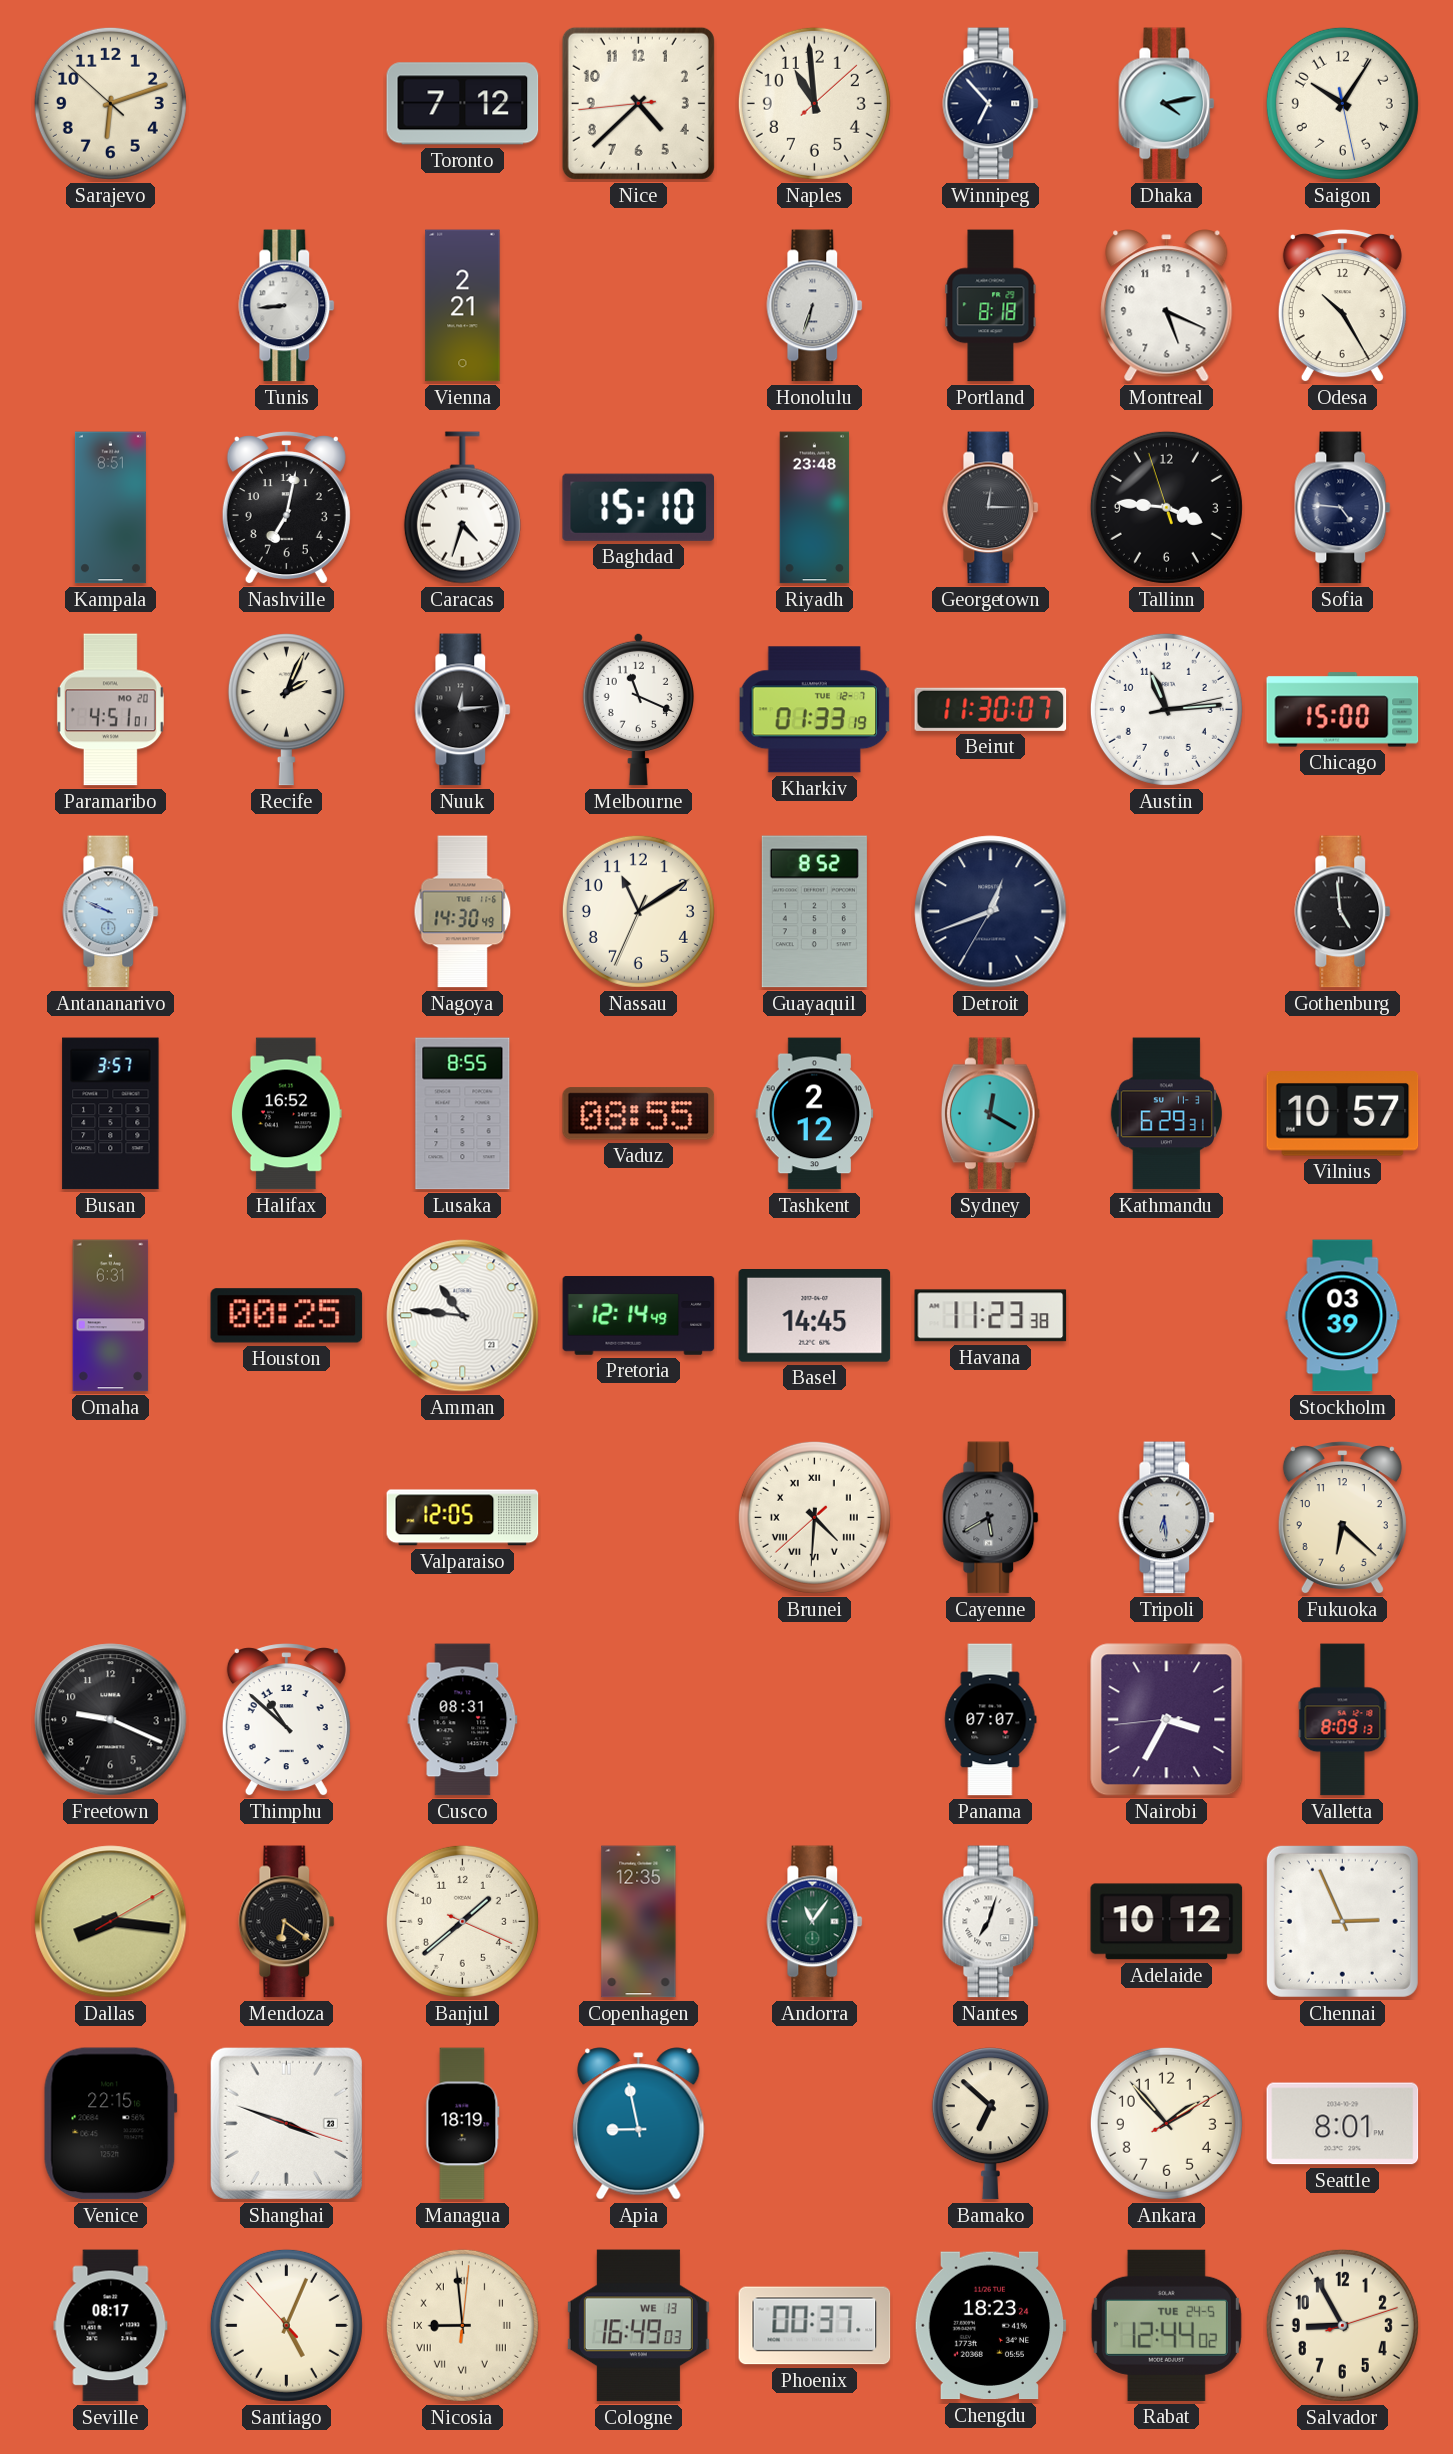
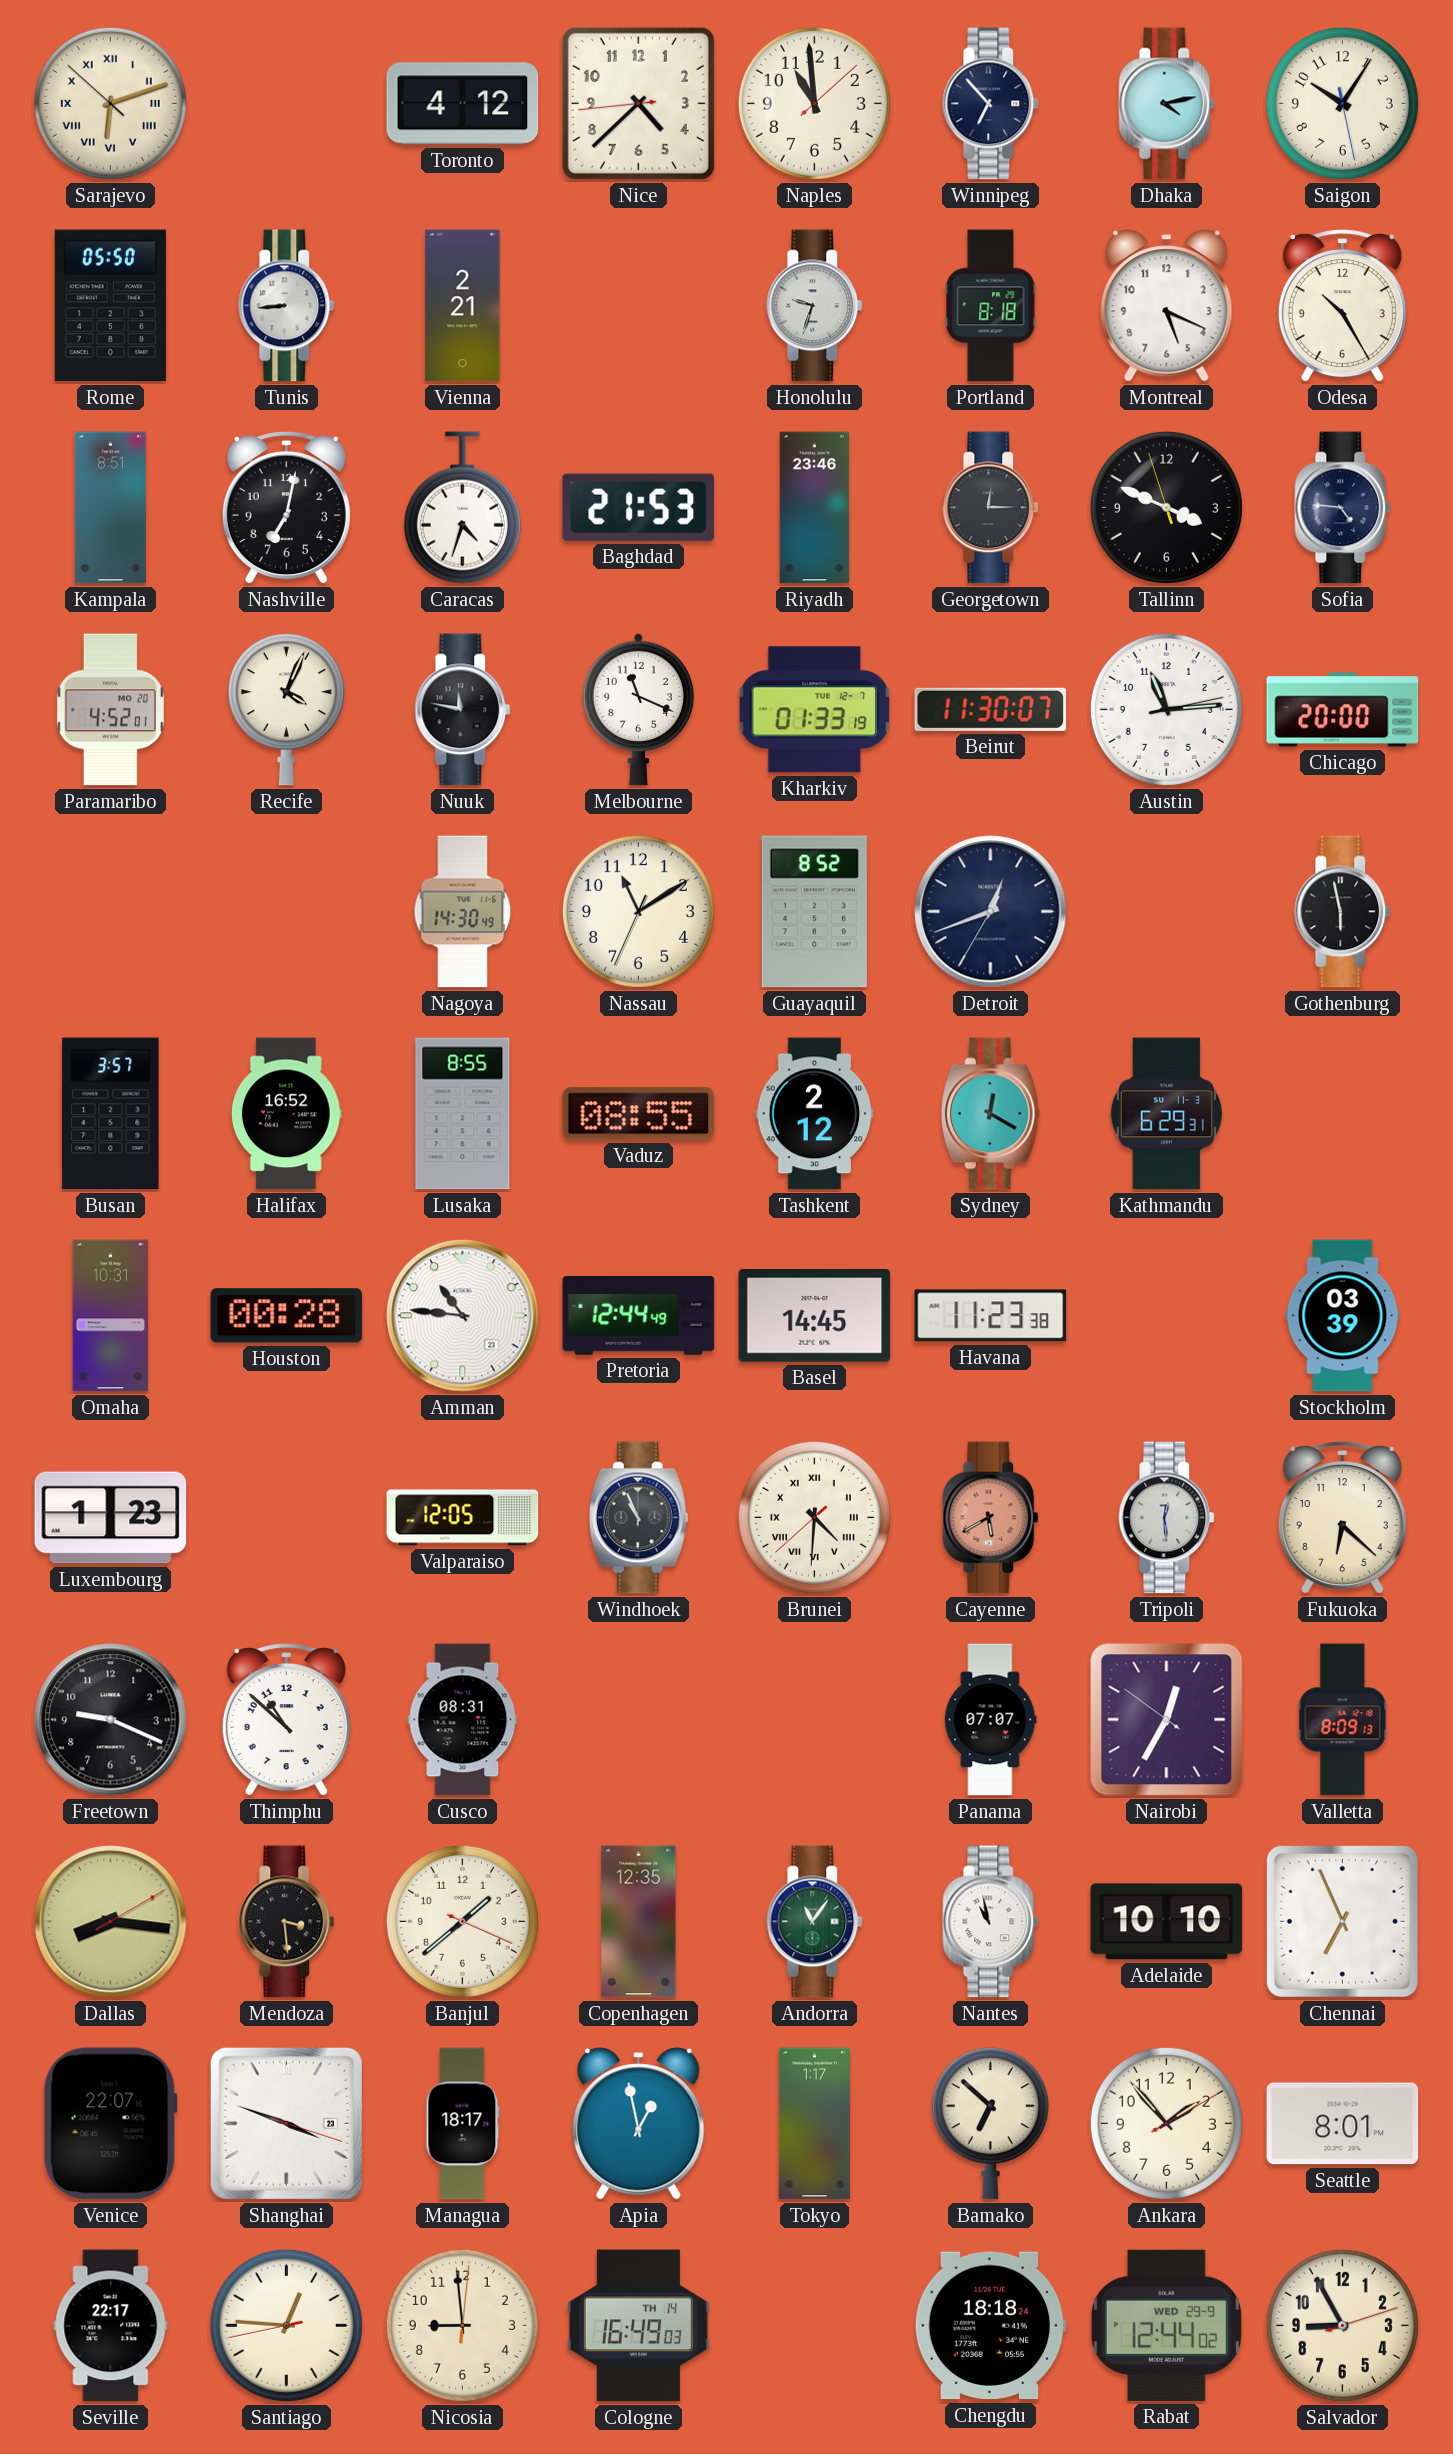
Sarajevo numerals: Arabic -> Roman
Toronto: 7:12 -> 4:12
Rome: none -> 05:50
Honolulu: 6:33 -> 9:33
Baghdad: 15:10 -> 21:53
Riyadh: 23:48 -> 23:46
Tallinn: 3:45 -> 3:48
Paramaribo: 4:51 -> 4:52
Recife: 2:04 -> 4:04
Nuuk: 12:14 -> 11:47
Chicago: 15:00 -> 20:00
Antananarivo: 9:49 -> none
Gothenburg: 4:59 -> 5:58
Vilnius: 10:57 -> none
Omaha: 6:31 -> 10:31
Houston: 00:25 -> 00:28
Pretoria: 12:14 -> 12:44
Luxembourg: none -> 1:23
Windhoek: none -> 10:56
Cayenne dial: grey -> salmon
Tripoli: 6:29 -> 12:29
Nairobi: 3:34 -> 12:34
Mendoza: 6:21 -> 3:29
Nantes: 7:03 -> 10:58
Adelaide: 10:12 -> 10:10
Chennai: 2:56 -> 6:56
Venice: 22:15 -> 22:07
Managua: 18:19 -> 18:17
Apia: 8:58 -> 12:58
Tokyo: none -> 1:17
Seville: 08:17 -> 22:17
Santiago: 5:03 -> 12:45
Nicosia numerals: Roman -> Arabic
Cologne date: WE 13 -> TH 14
Phoenix: 00:37 -> none
Chengdu: 18:23 -> 18:18
Rabat date: TUE 24-5 -> WED 29-9
